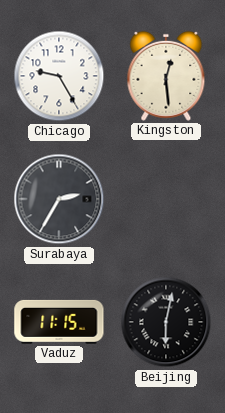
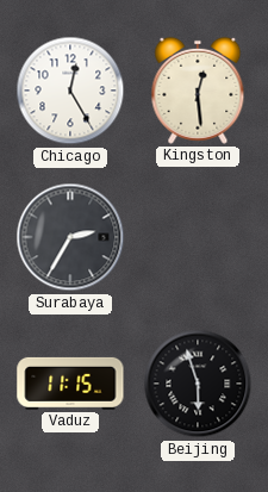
Chicago: 9:25 -> 12:25
Beijing: 6:02 -> 5:57
